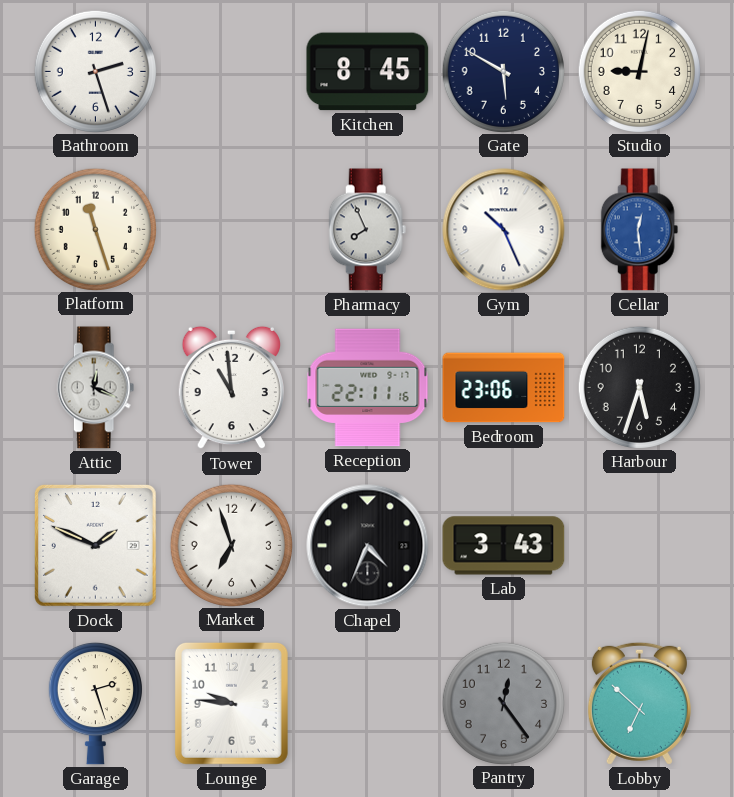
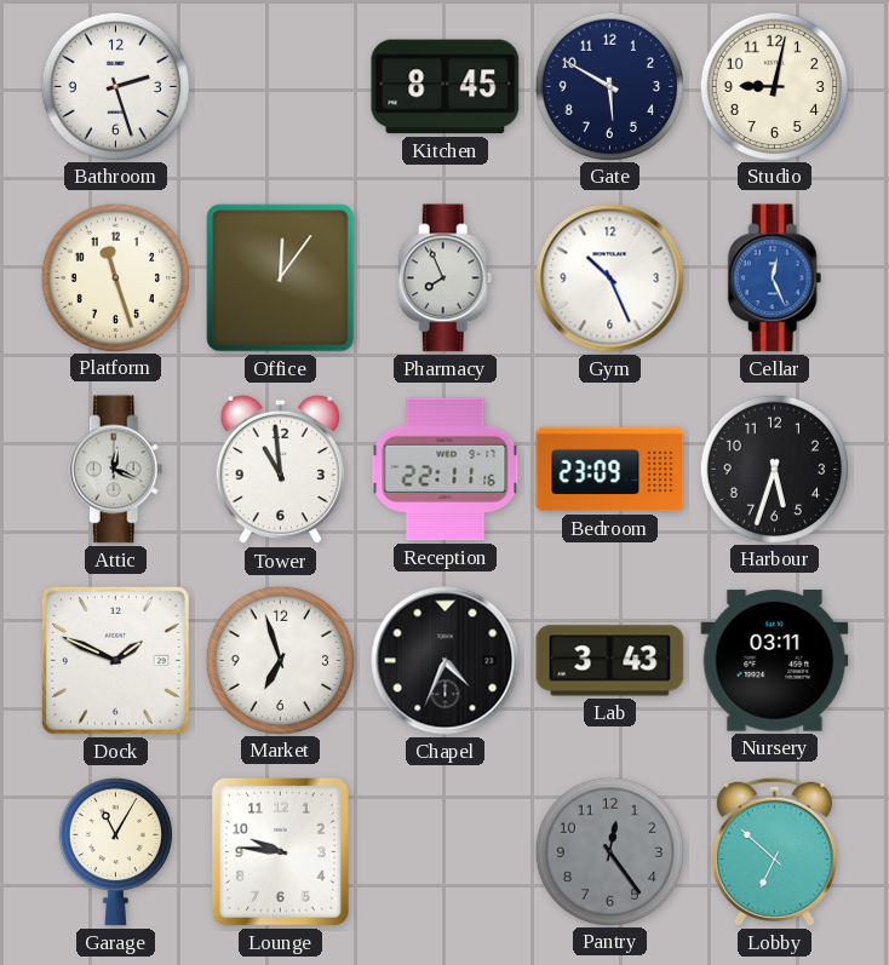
Office: none -> 12:06
Cellar: 12:29 -> 12:26
Bedroom: 23:06 -> 23:09
Nursery: none -> 03:11
Garage: 2:27 -> 11:05
